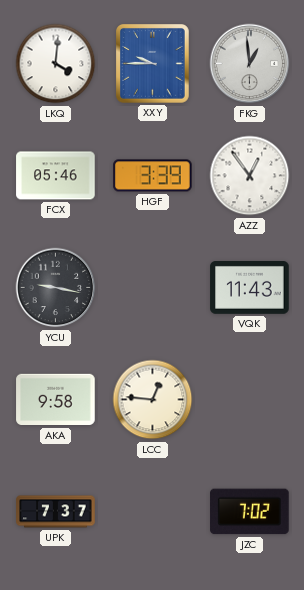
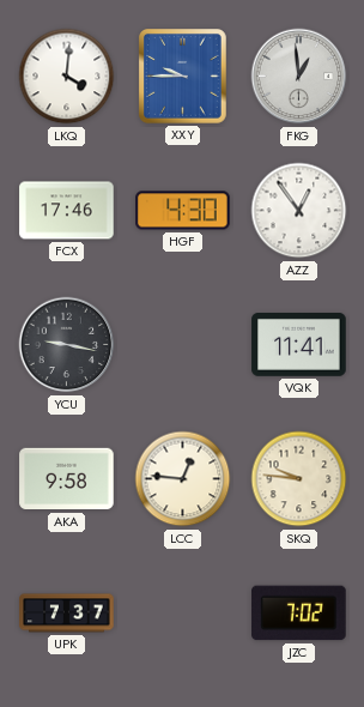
FCX: 05:46 -> 17:46
HGF: 3:39 -> 4:30
VQK: 11:43 -> 11:41
SKQ: none -> 9:46
